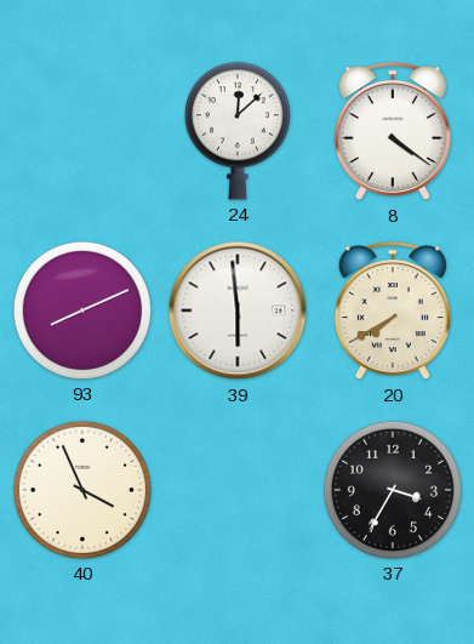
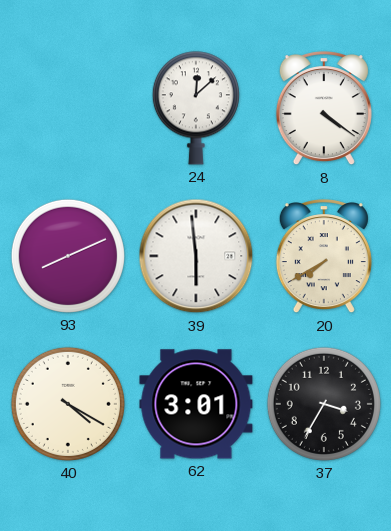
40: 3:56 -> 4:20
62: none -> 3:01
